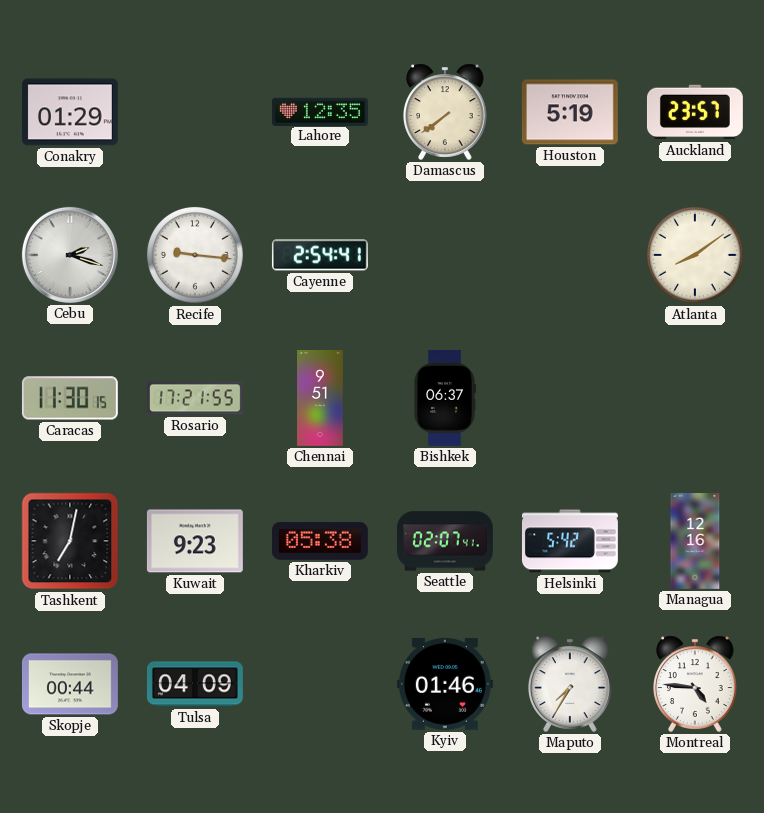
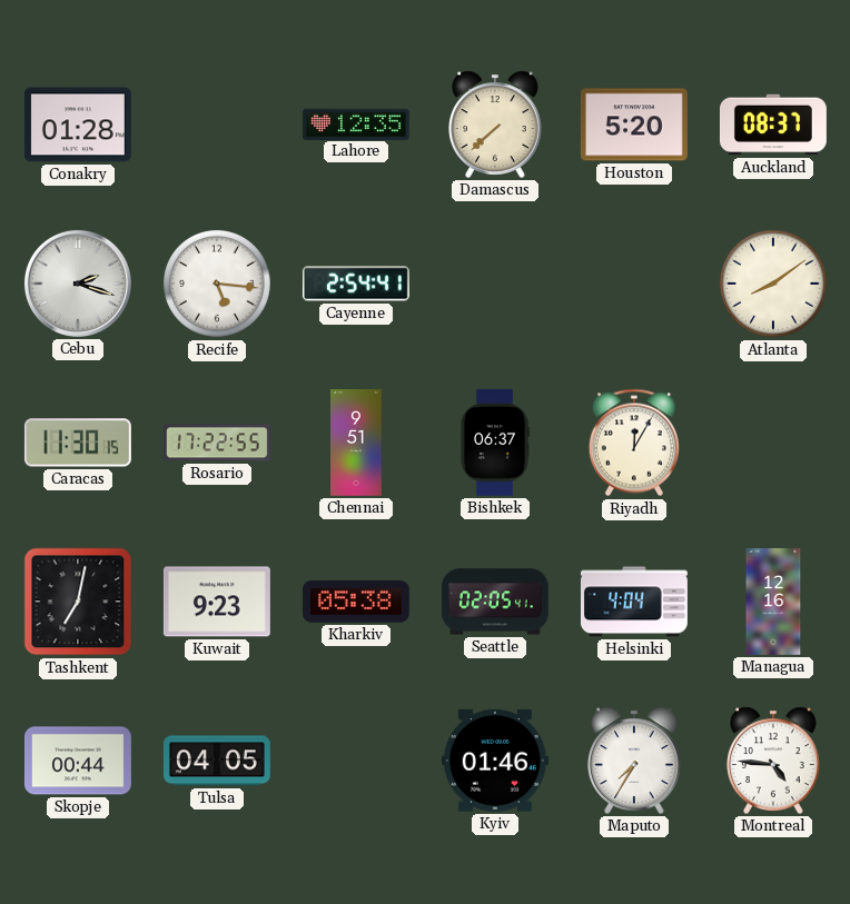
Conakry: 01:29 -> 01:28
Damascus: 7:39 -> 7:38
Houston: 5:19 -> 5:20
Auckland: 23:57 -> 08:37
Recife: 9:16 -> 5:16
Rosario: 17:21 -> 17:22
Riyadh: none -> 12:05
Seattle: 02:07 -> 02:05
Helsinki: 5:42 -> 4:04
Tulsa: 04:09 -> 04:05
